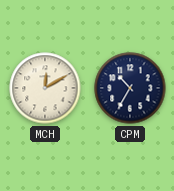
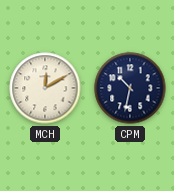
CPM: 10:35 -> 10:32
